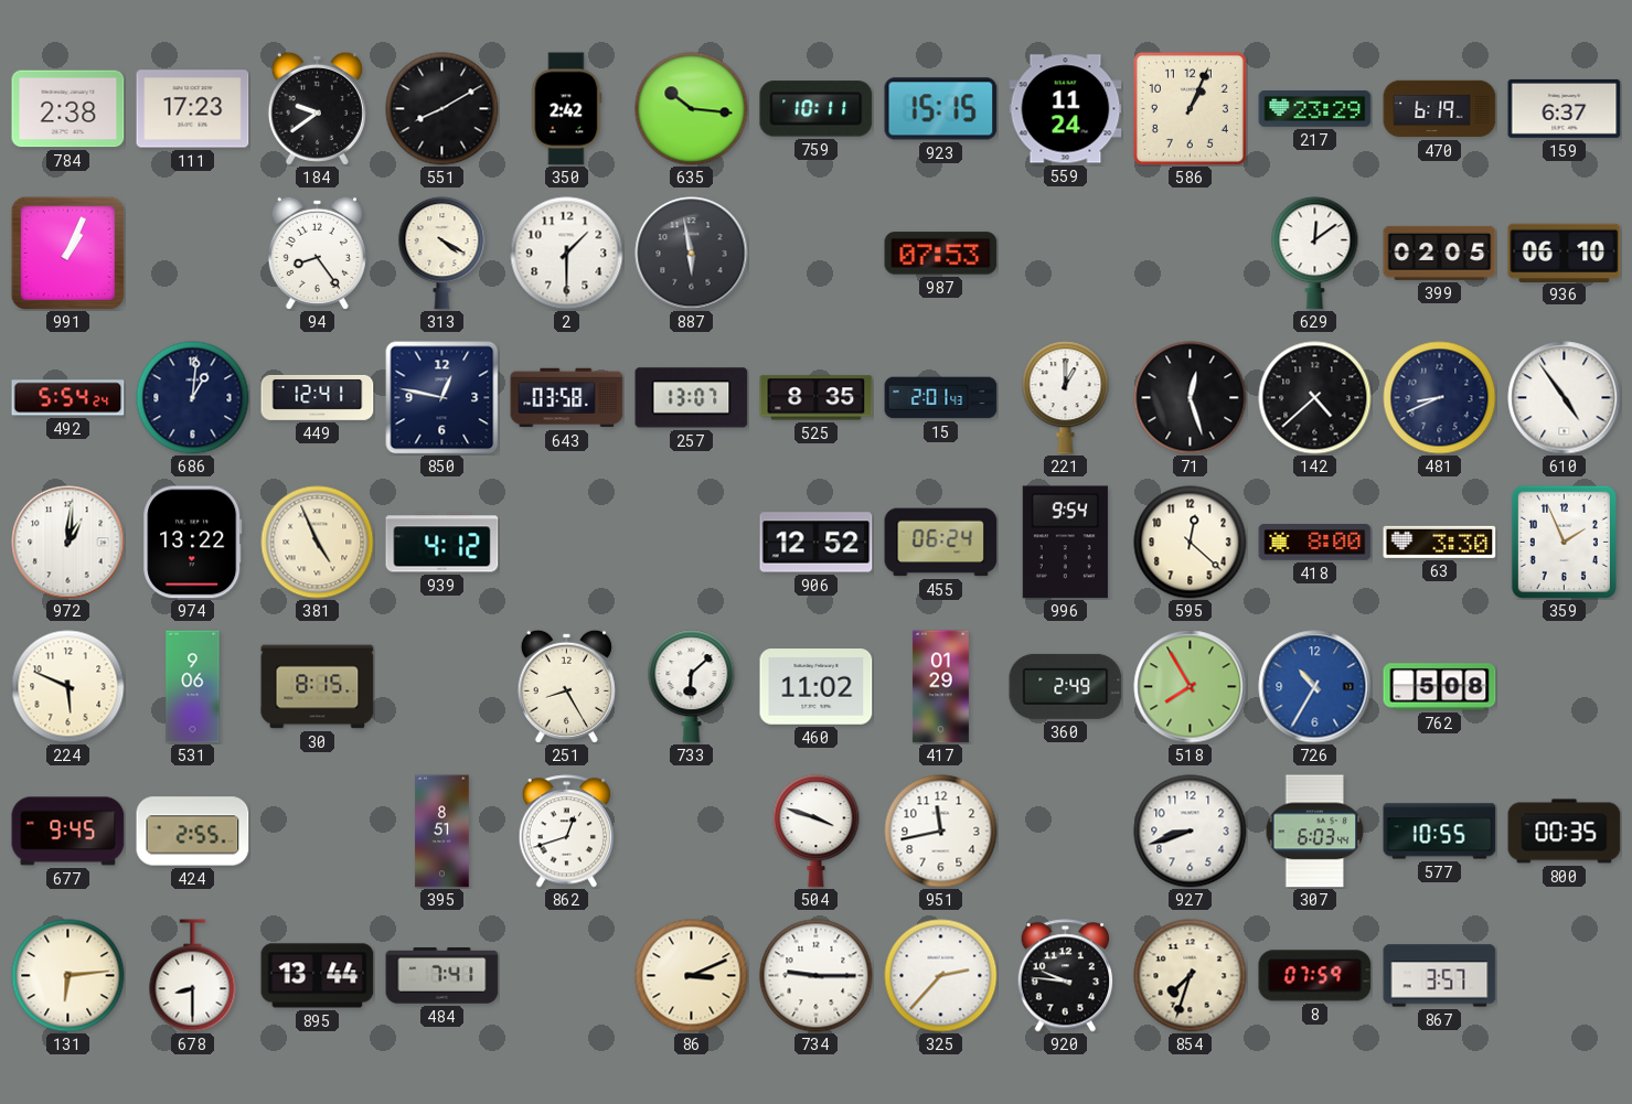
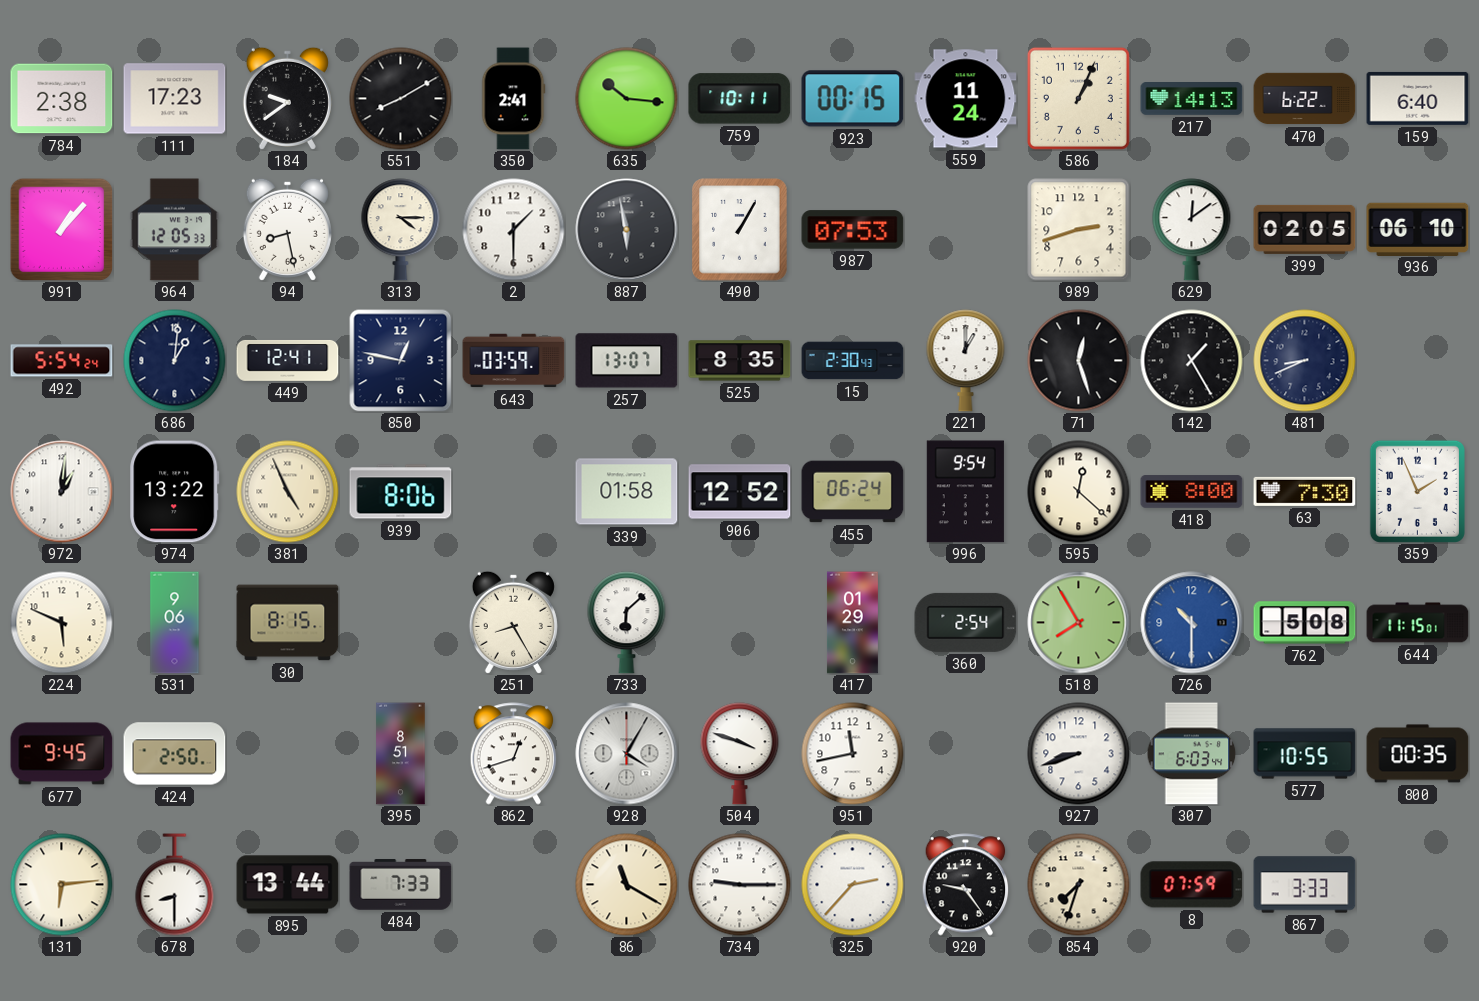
350: 2:42 -> 2:41
923: 15:15 -> 00:15
217: 23:29 -> 14:13
470: 6:19 -> 6:22
159: 6:37 -> 6:40
991: 1:04 -> 1:07
964: none -> 12:05
94: 8:24 -> 8:28
313: 4:20 -> 4:15
490: none -> 1:05
989: none -> 2:42
643: 03:58 -> 03:59
15: 2:01 -> 2:30
142: 4:38 -> 1:25
610: 4:54 -> none
939: 4:12 -> 8:06
339: none -> 01:58
63: 3:30 -> 7:30
460: 11:02 -> none
360: 2:49 -> 2:54
726: 10:35 -> 10:30
644: none -> 11:15
424: 2:55 -> 2:50
928: none -> 4:05
484: 7:41 -> 7:33
86: 3:11 -> 11:20
920: 9:46 -> 9:24
867: 3:57 -> 3:33
